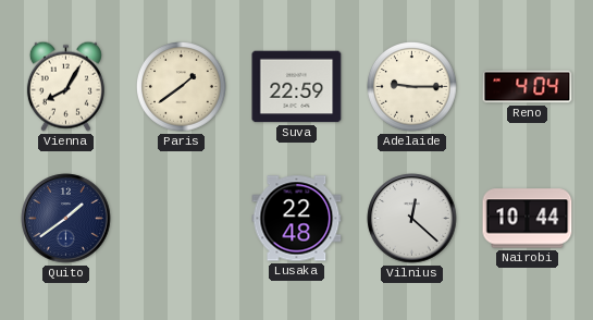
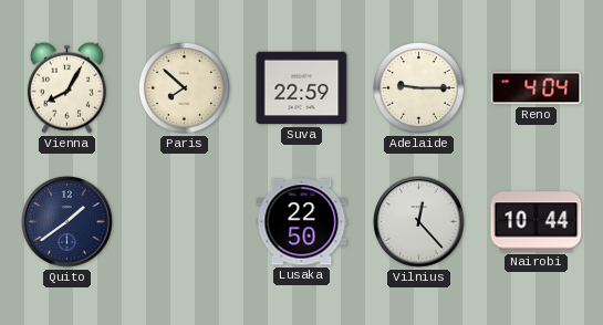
Paris: 1:39 -> 7:52
Lusaka: 22:48 -> 22:50
Vilnius: 12:22 -> 12:23
